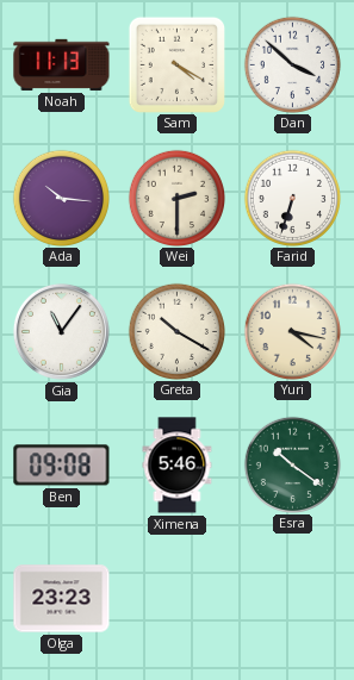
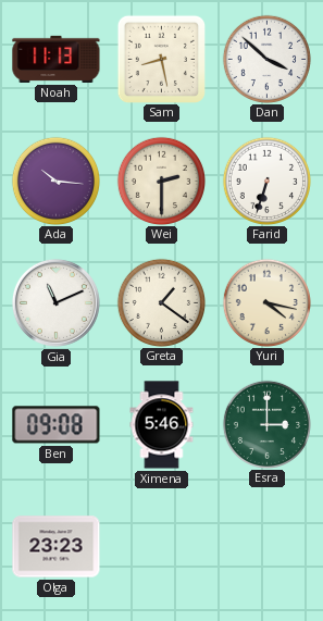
Sam: 4:20 -> 8:28
Gia: 11:06 -> 11:11
Greta: 10:20 -> 1:21
Esra: 10:21 -> 3:00
